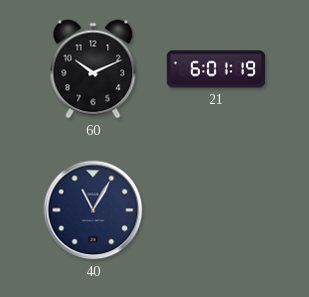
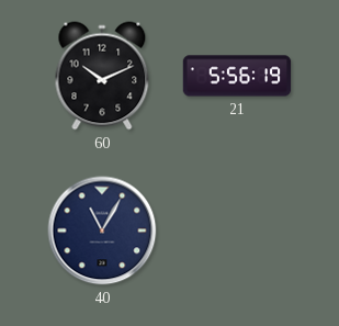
21: 6:01 -> 5:56
